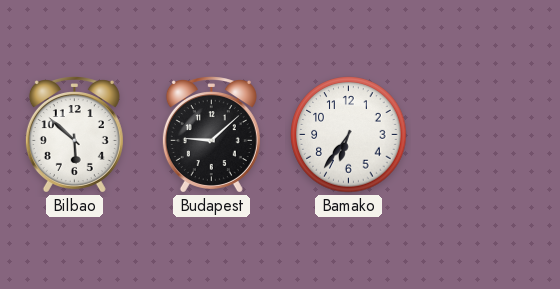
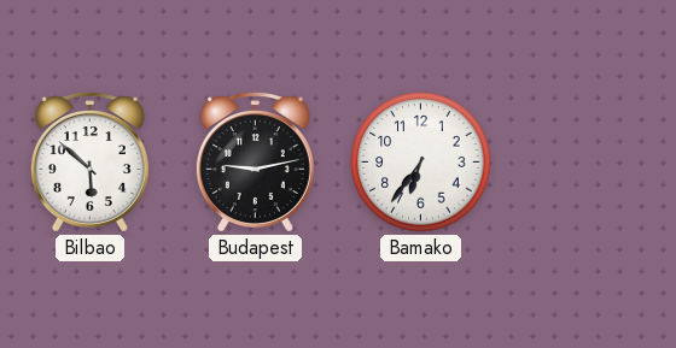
Budapest: 9:08 -> 9:13
